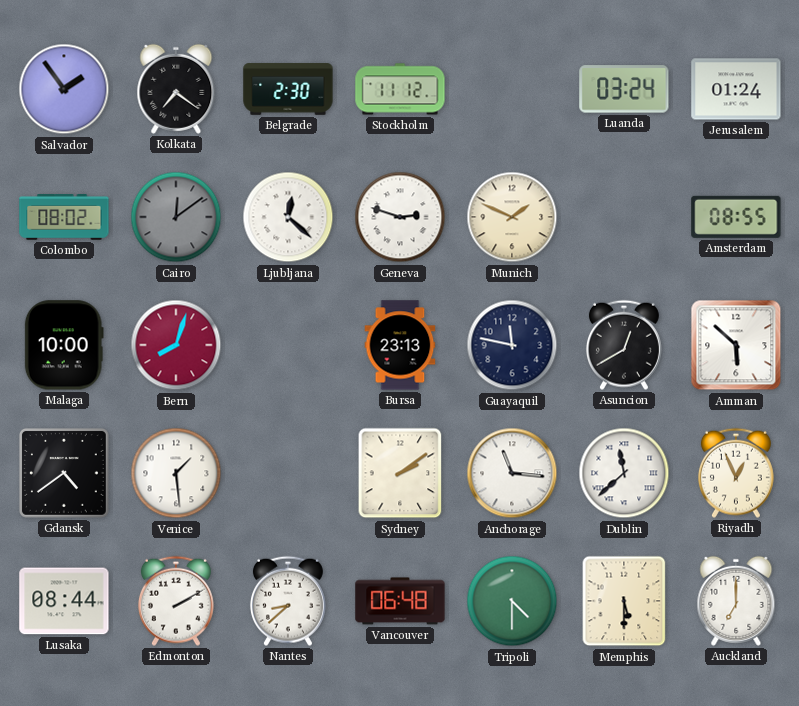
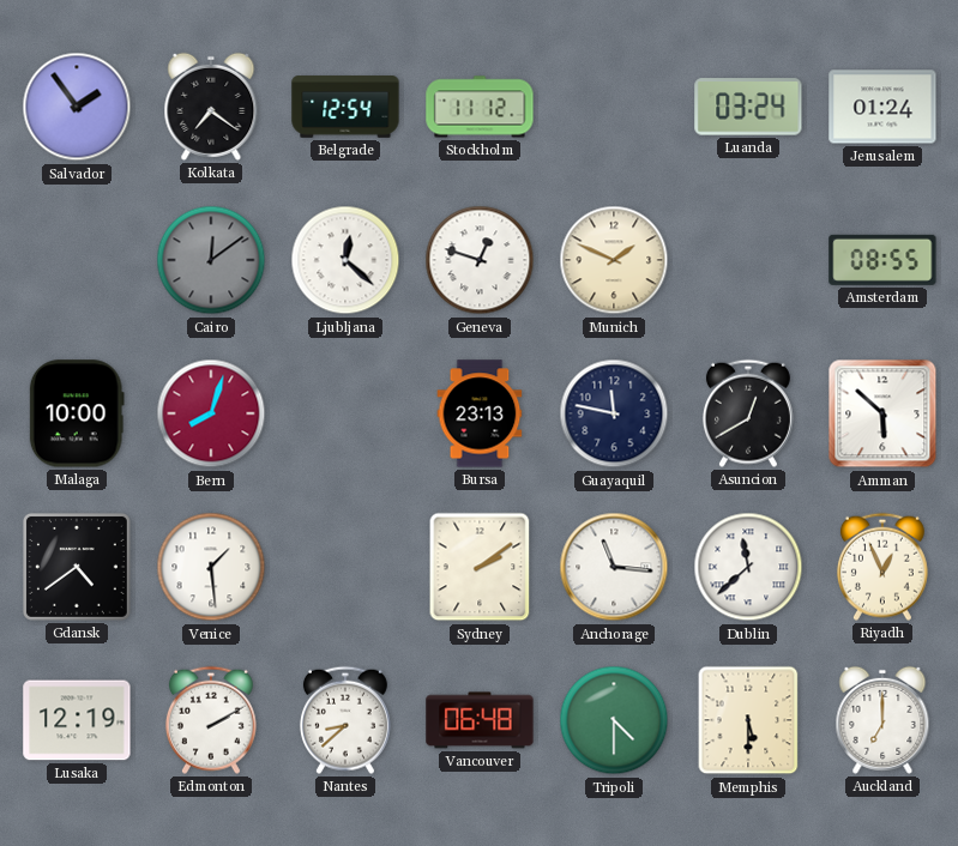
Belgrade: 2:30 -> 12:54
Colombo: 08:02 -> none
Geneva: 2:48 -> 12:48
Lusaka: 08:44 -> 12:19
